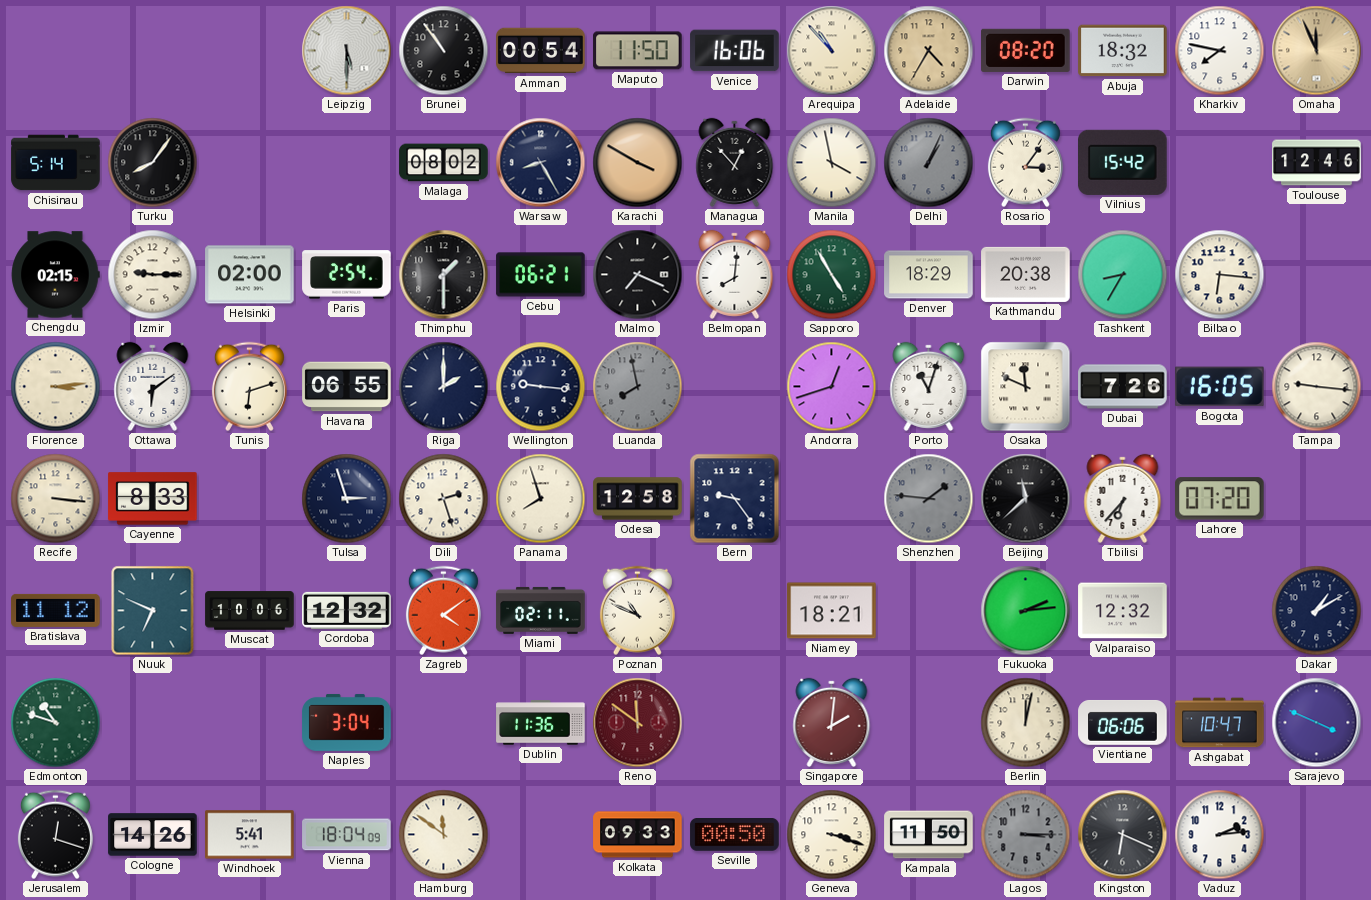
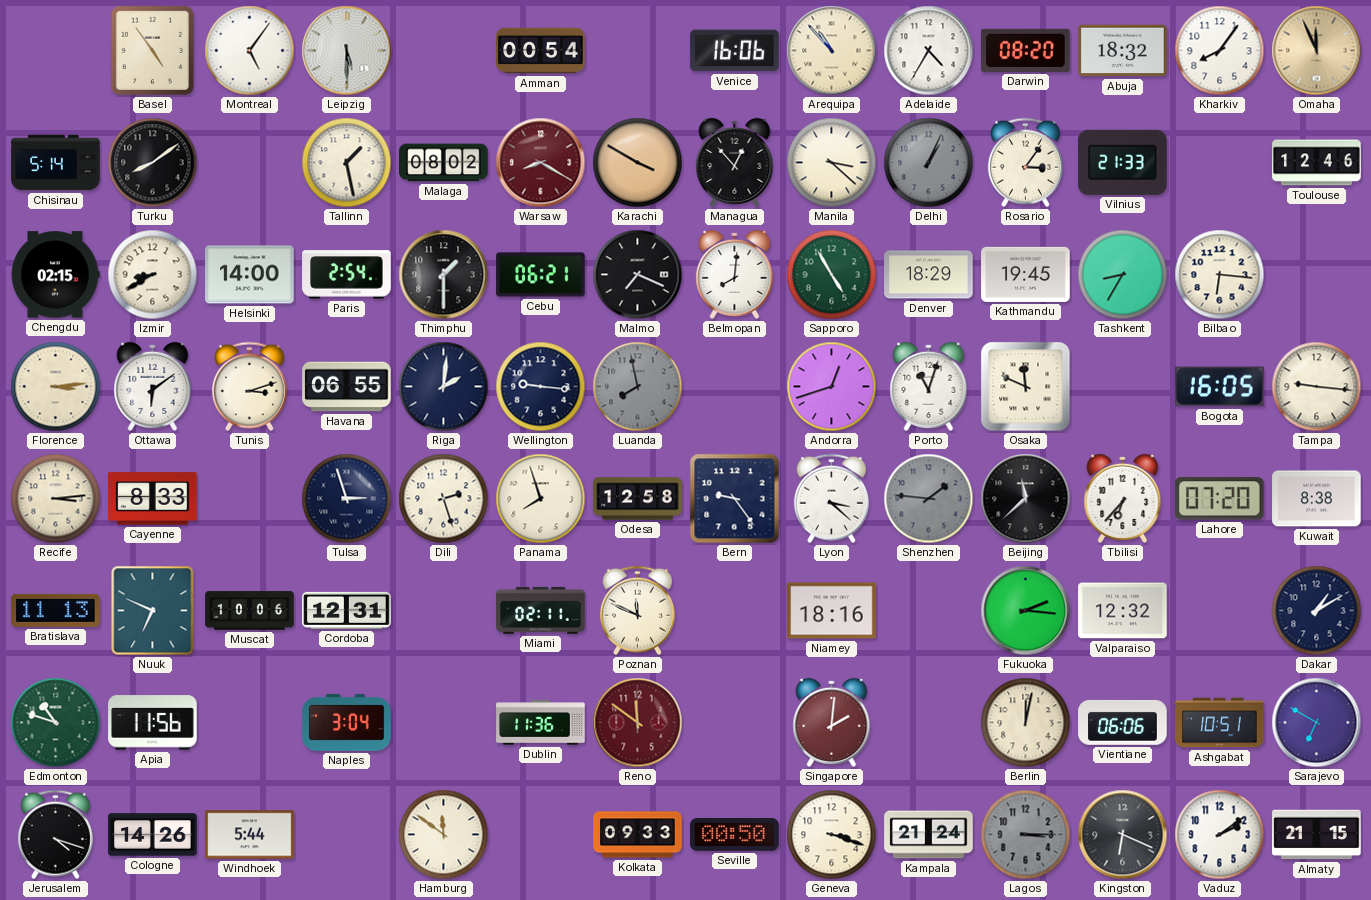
Basel: none -> 4:54
Montreal: none -> 5:06
Brunei: 10:54 -> none
Maputo: 11:50 -> none
Adelaide dial: champagne -> white
Kharkiv: 7:47 -> 8:06
Turku: 8:06 -> 8:09
Tallinn: none -> 1:28
Warsaw: 8:25 -> 8:20
Warsaw dial: navy -> burgundy
Manila: 3:58 -> 3:22
Vilnius: 15:42 -> 21:33
Izmir: 9:15 -> 8:40
Helsinki: 02:00 -> 14:00
Kathmandu: 20:38 -> 19:45
Tunis: 6:12 -> 3:12
Riga: 2:00 -> 2:01
Dubai: 7:26 -> none
Recife: 3:16 -> 3:14
Lyon: none -> 3:22
Kuwait: none -> 8:38
Bratislava: 11:12 -> 11:13
Cordoba: 12:32 -> 12:31
Zagreb: 4:09 -> none
Poznan: 10:49 -> 11:49
Niamey: 18:21 -> 18:16
Fukuoka: 2:14 -> 2:16
Apia: none -> 11:56
Ashgabat: 10:47 -> 10:51
Sarajevo: 3:49 -> 6:50
Jerusalem: 12:18 -> 4:18
Windhoek: 5:41 -> 5:44
Vienna: 18:04 -> none
Kampala: 11:50 -> 21:24
Vaduz: 2:14 -> 2:09
Almaty: none -> 21:15
